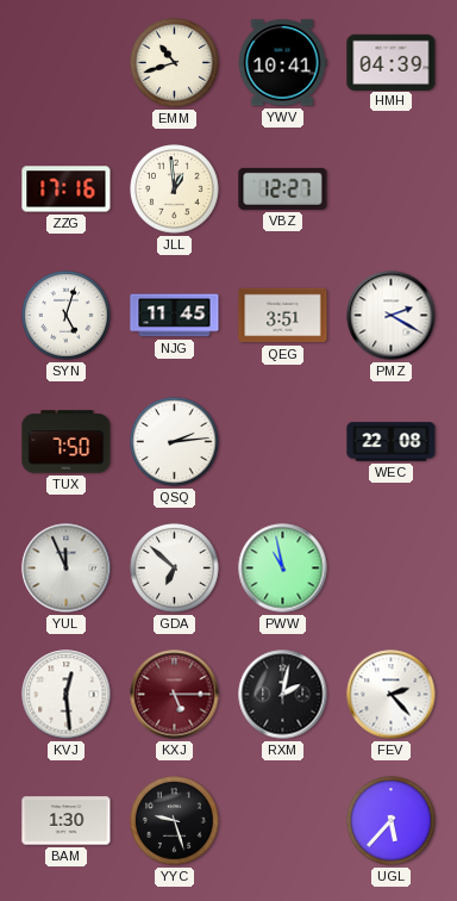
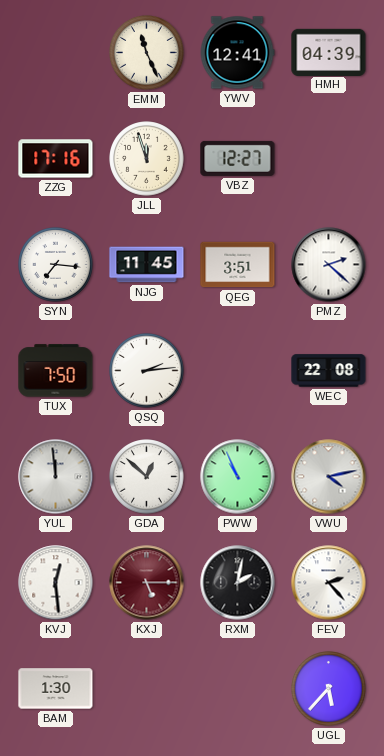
EMM: 10:42 -> 11:26
YWV: 10:41 -> 12:41
JLL: 12:59 -> 11:57
SYN: 5:03 -> 7:16
PMZ: 2:20 -> 2:22
YUL: 11:56 -> 11:59
GDA: 6:52 -> 12:52
PWW: 10:58 -> 10:56
VWU: none -> 4:13
YYC: 9:27 -> none
